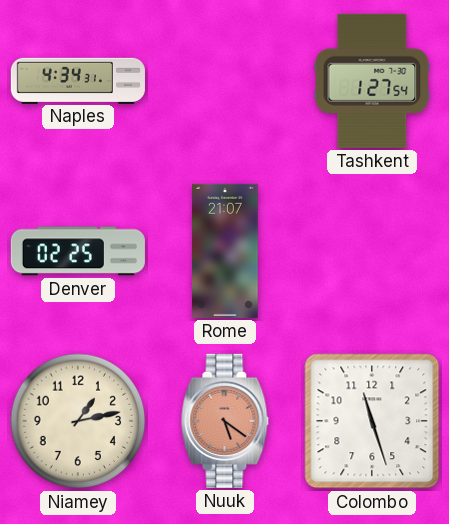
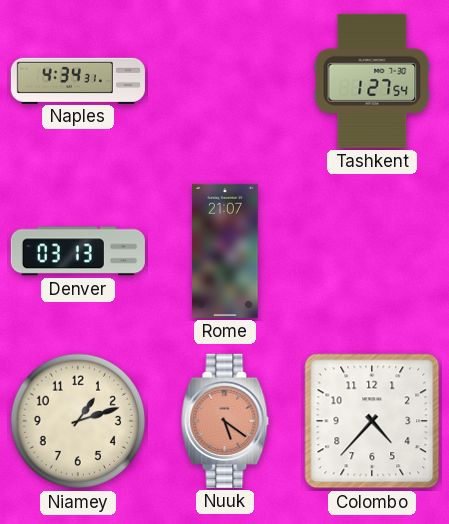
Denver: 02:25 -> 03:13
Niamey: 1:13 -> 1:12
Colombo: 11:27 -> 4:37
